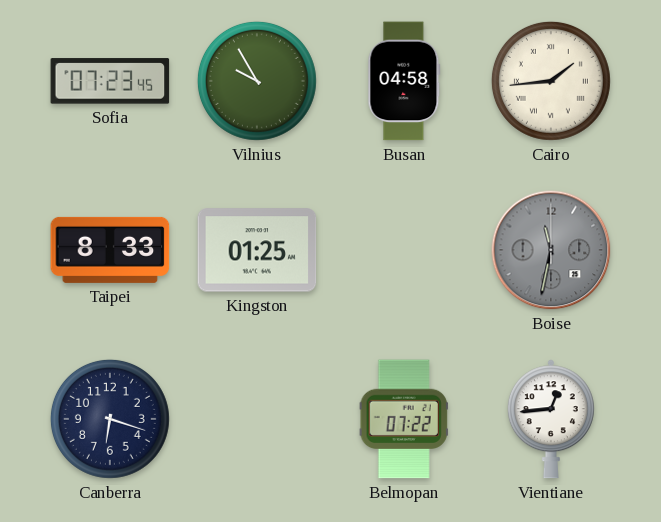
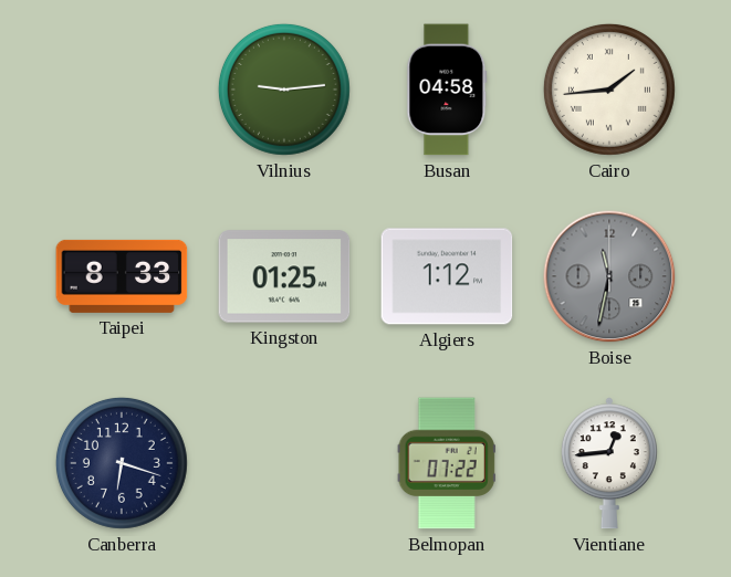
Sofia: 07:23 -> none
Vilnius: 9:55 -> 9:14
Algiers: none -> 1:12
